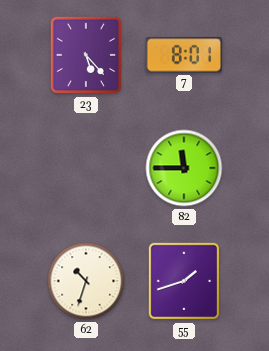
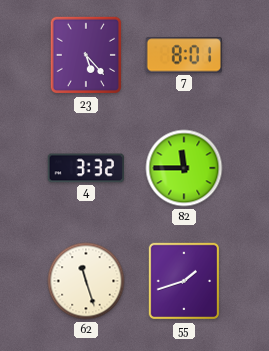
4: none -> 3:32
62: 10:33 -> 11:27
